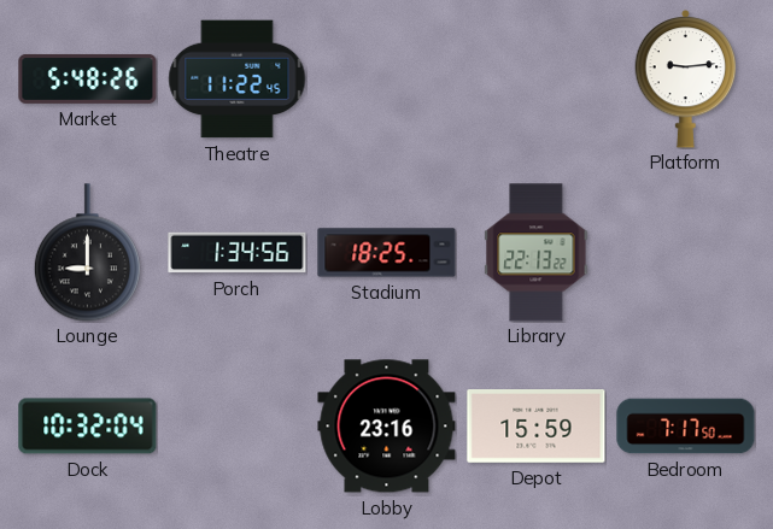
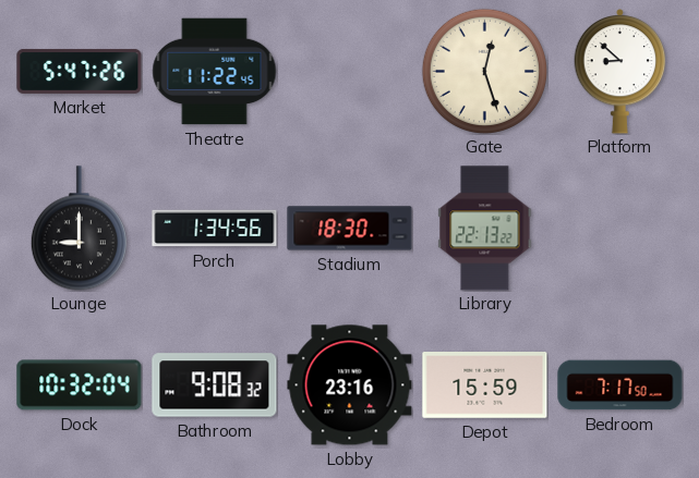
Market: 5:48 -> 5:47
Gate: none -> 12:27
Platform: 9:14 -> 8:52
Stadium: 18:25 -> 18:30
Bathroom: none -> 9:08
